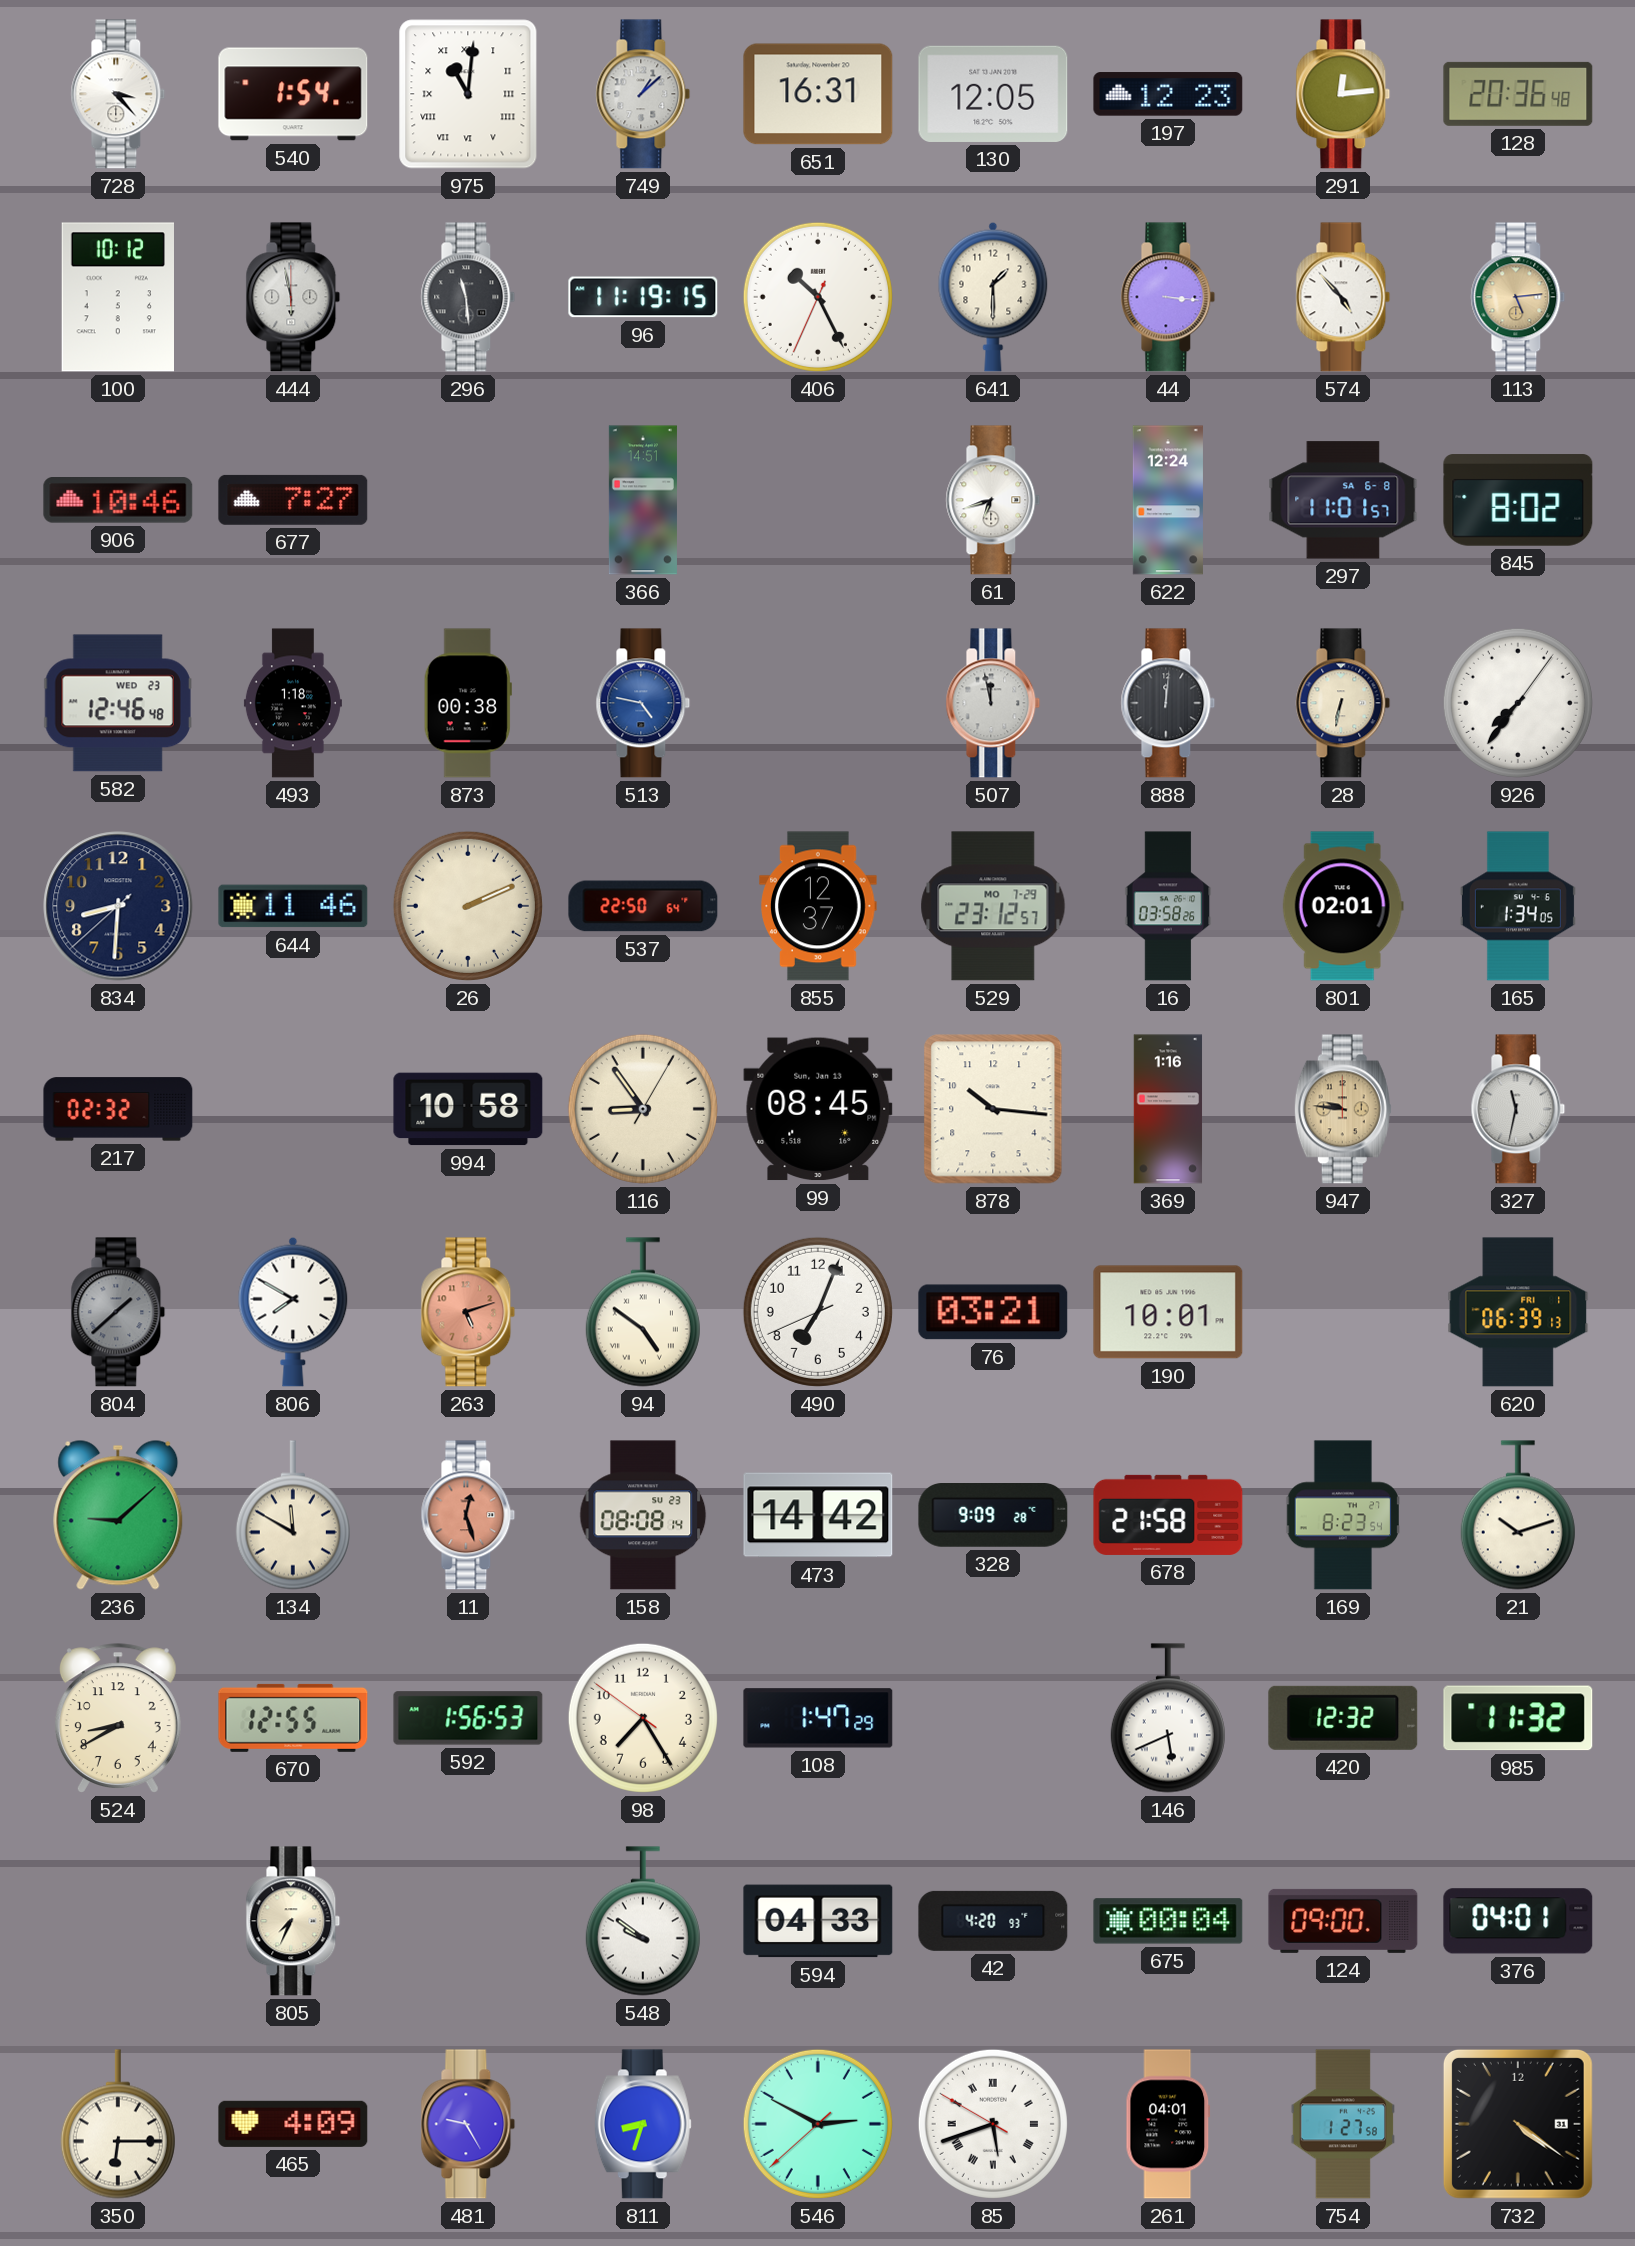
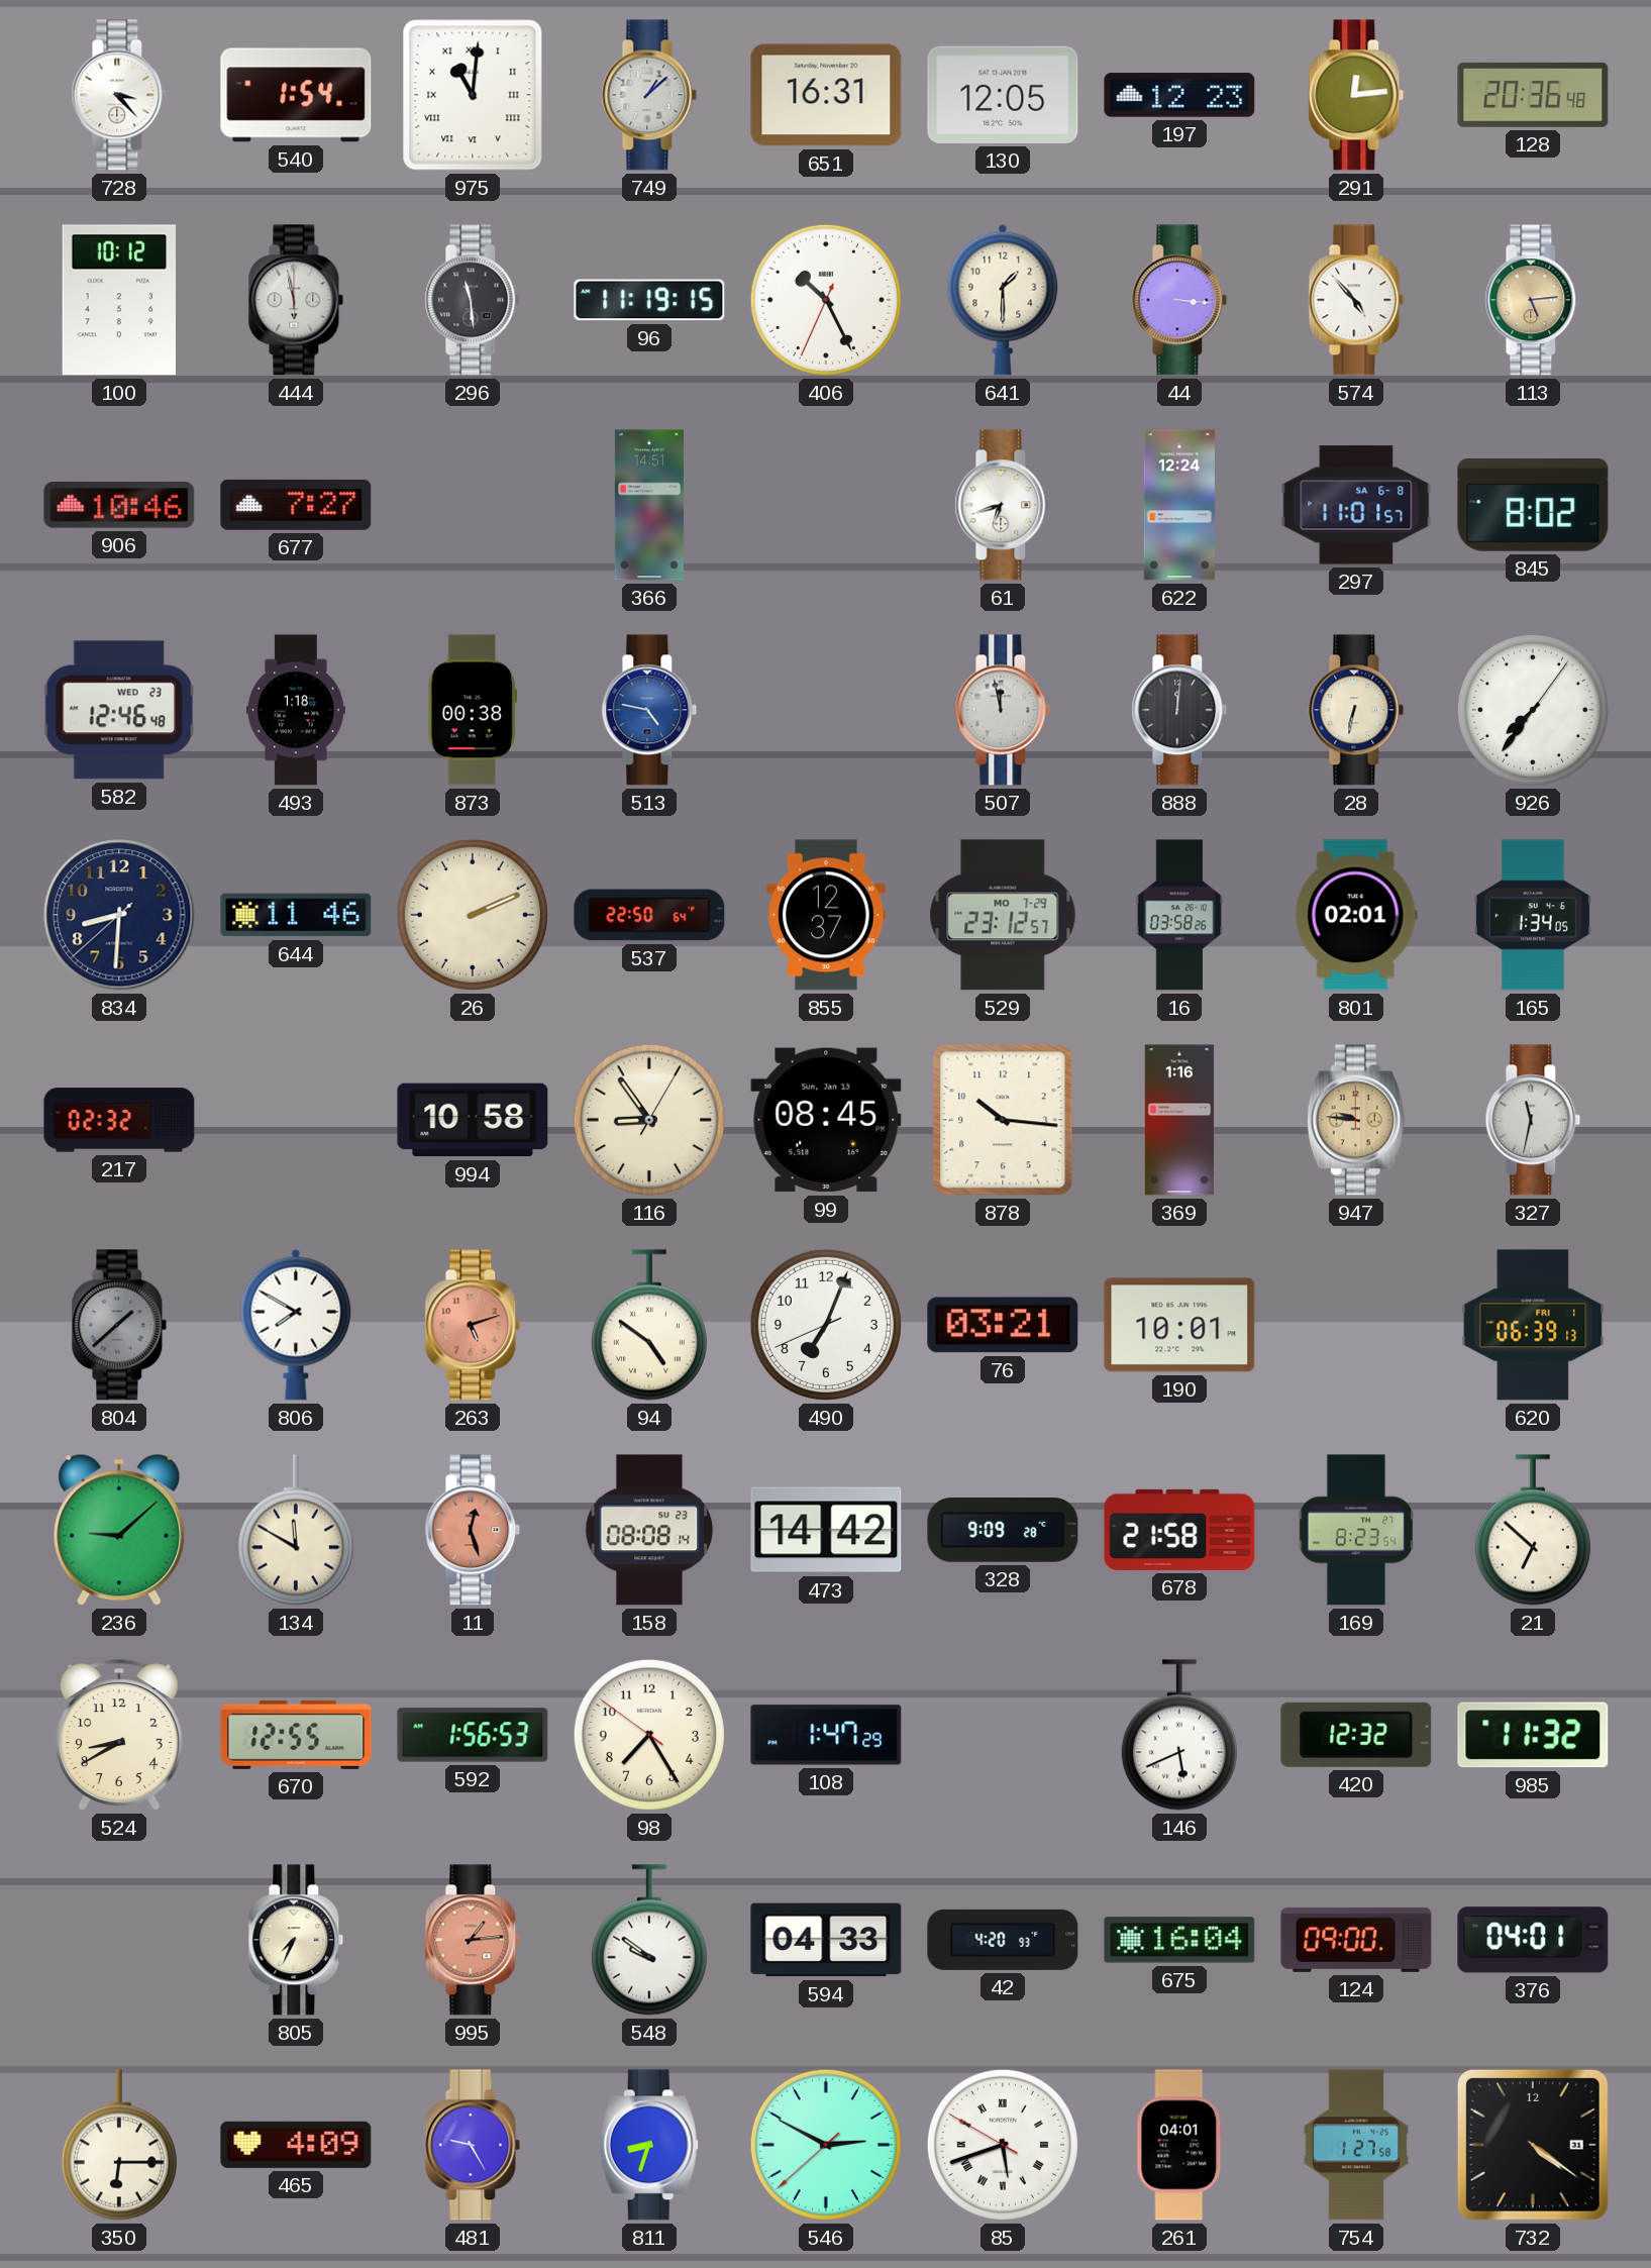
21: 10:12 -> 6:52
995: none -> 1:14
675: 00:04 -> 16:04
